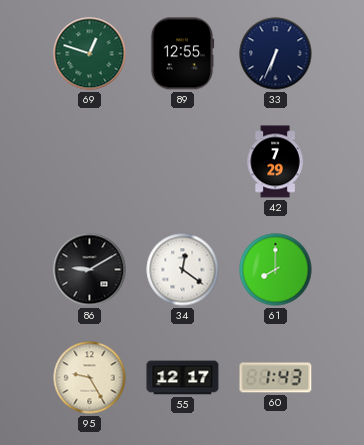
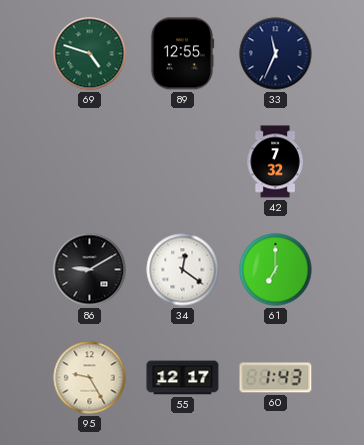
69: 12:48 -> 4:48
33: 6:34 -> 11:34
42: 7:29 -> 7:32
61: 8:00 -> 7:00
